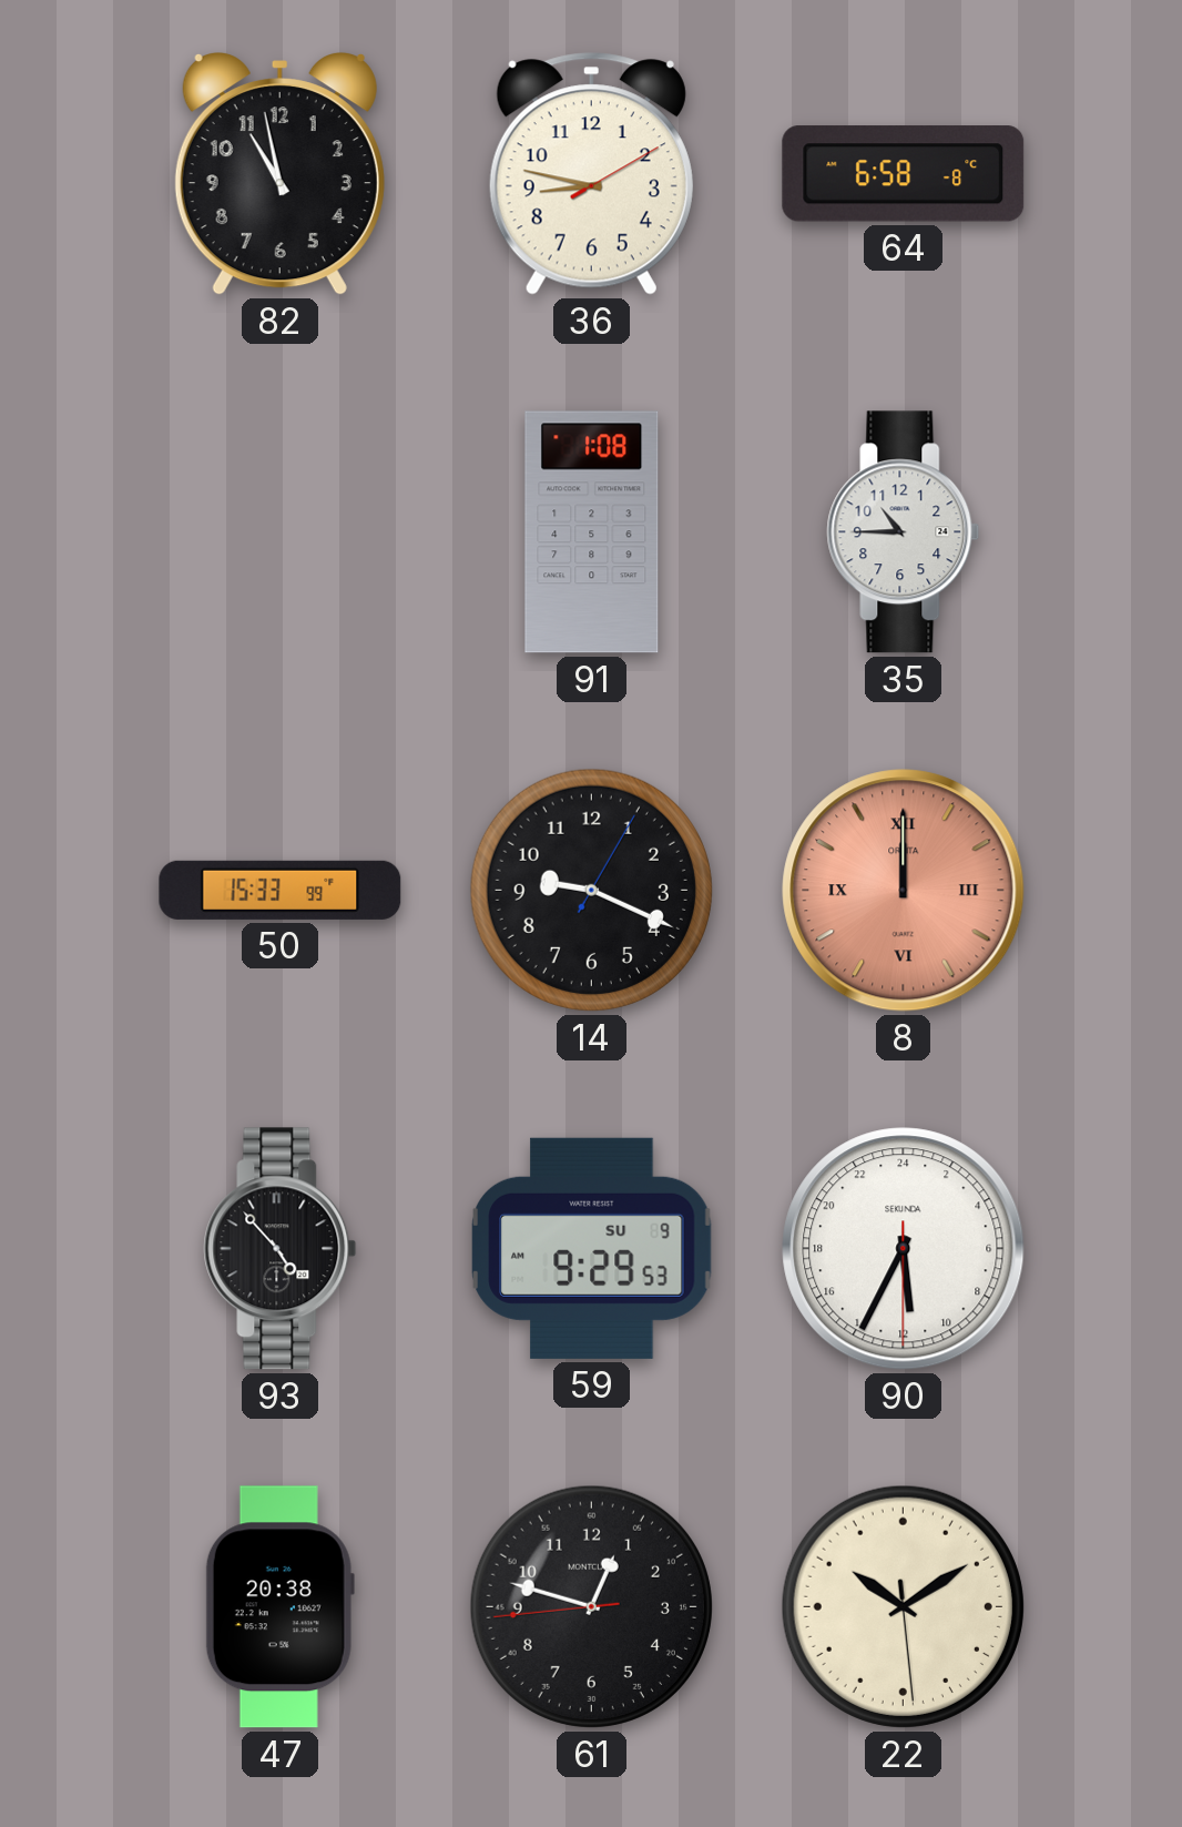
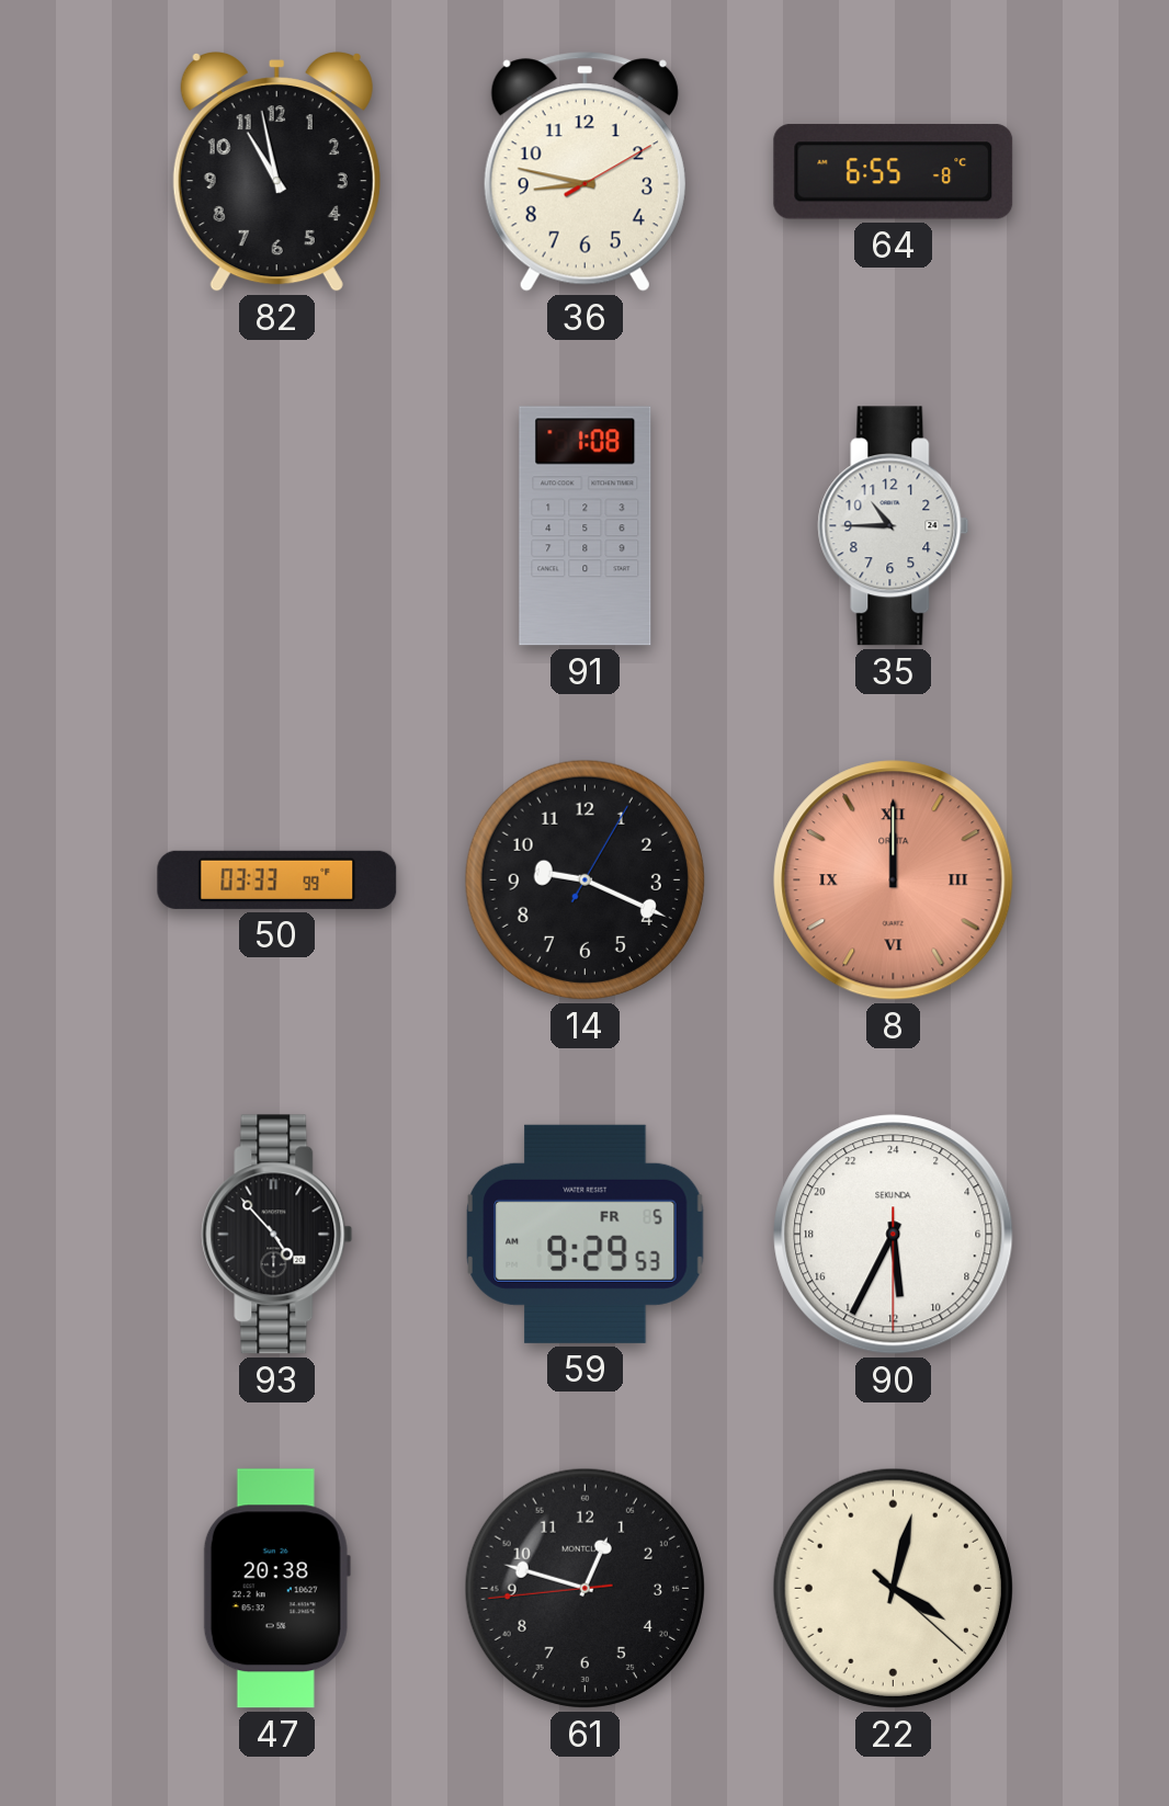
64: 6:58 -> 6:55
50: 15:33 -> 03:33
59 date: SU 9 -> FR 5
22: 10:09 -> 4:02
